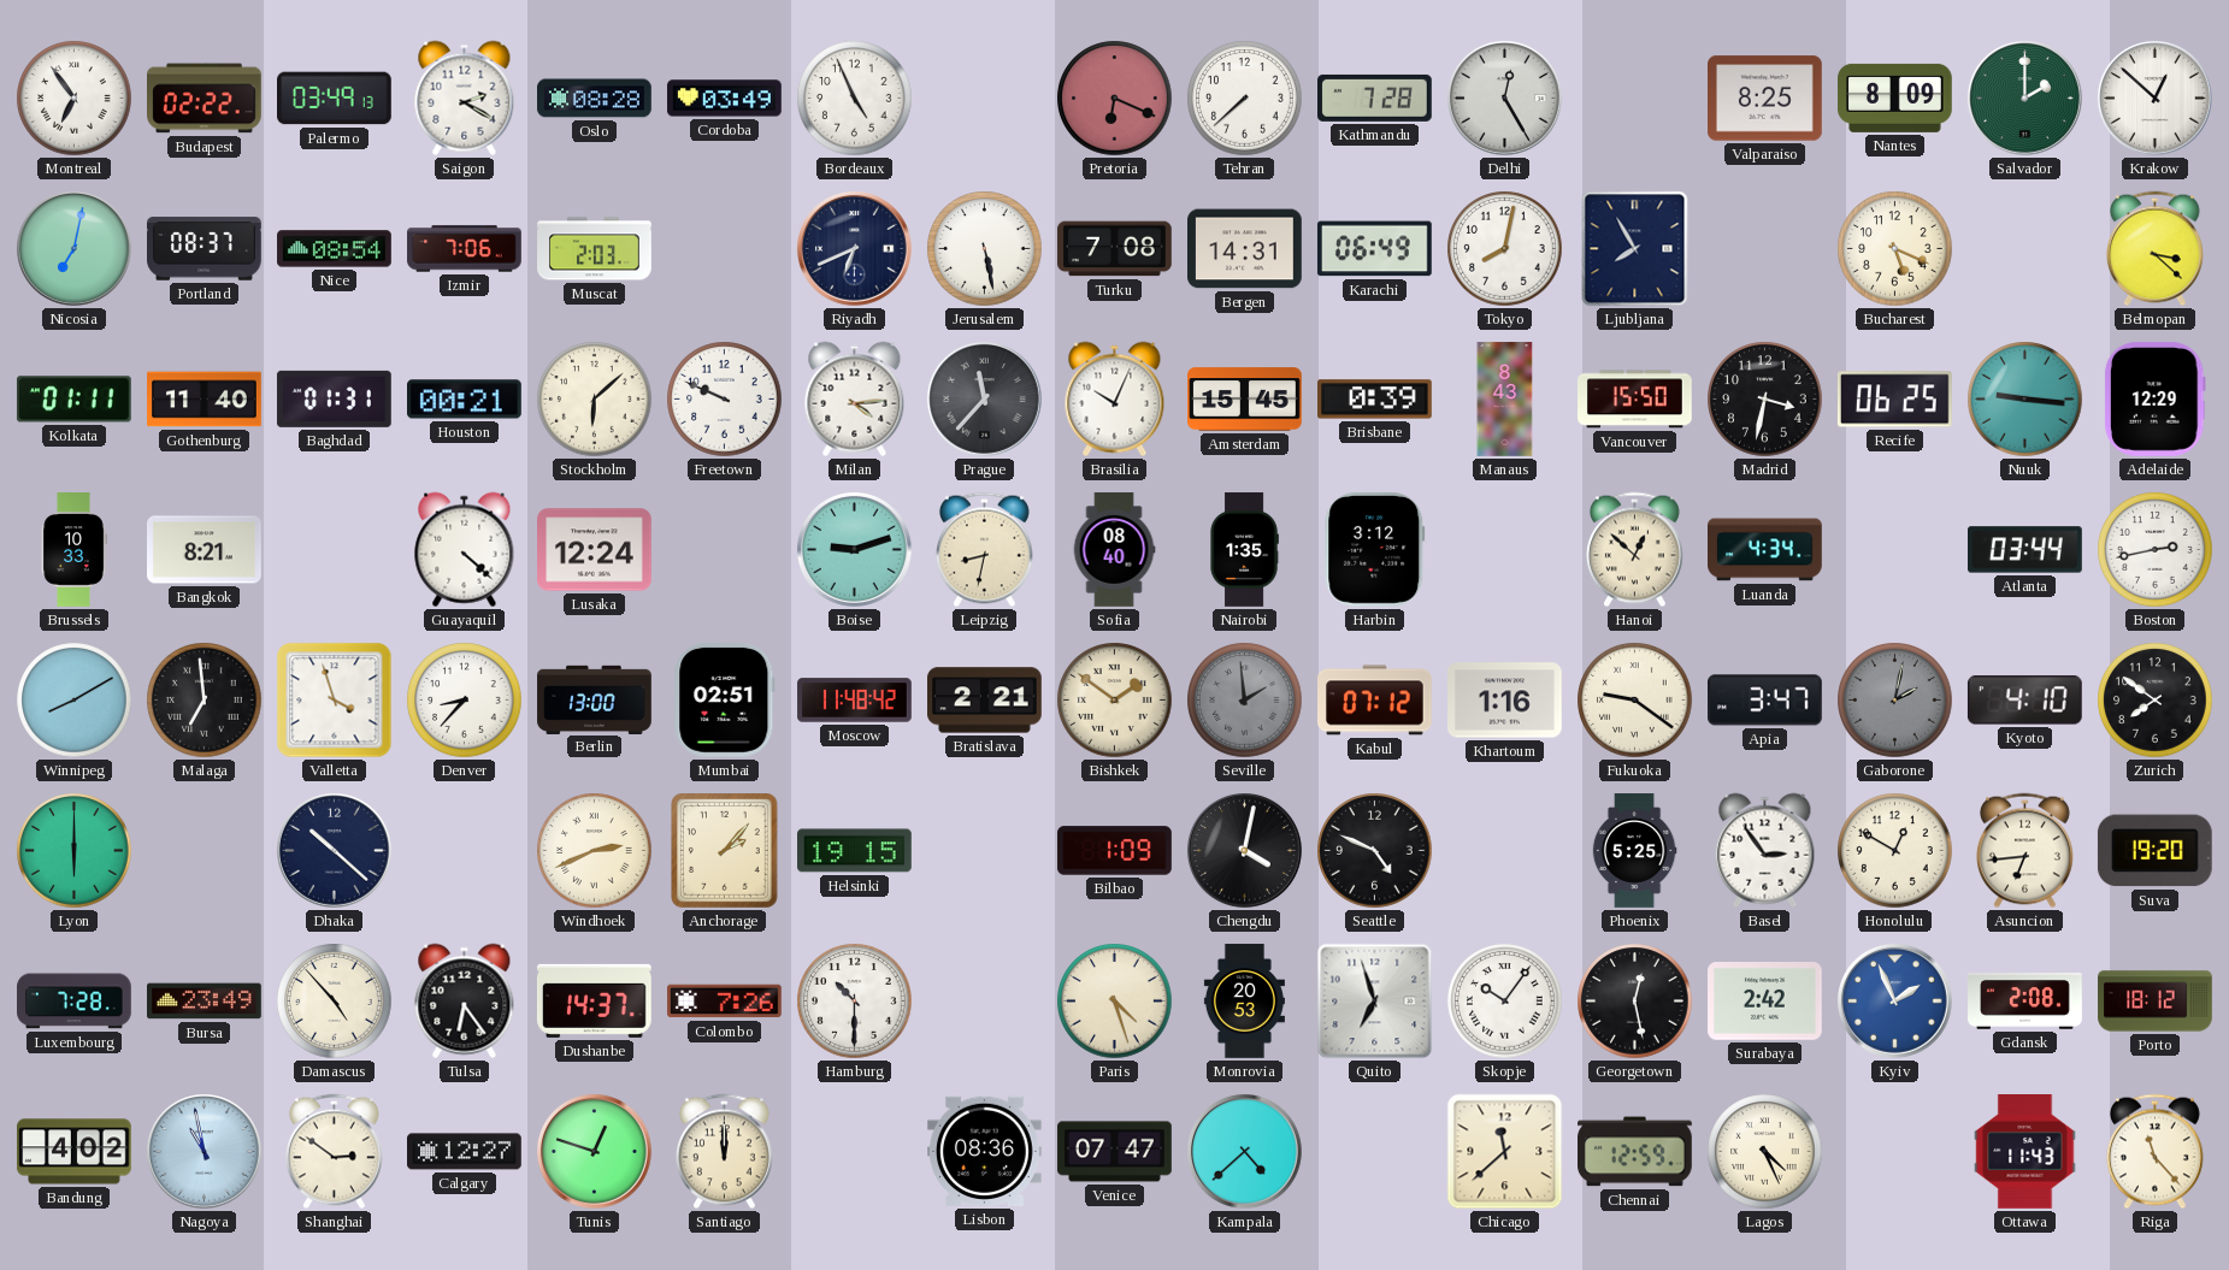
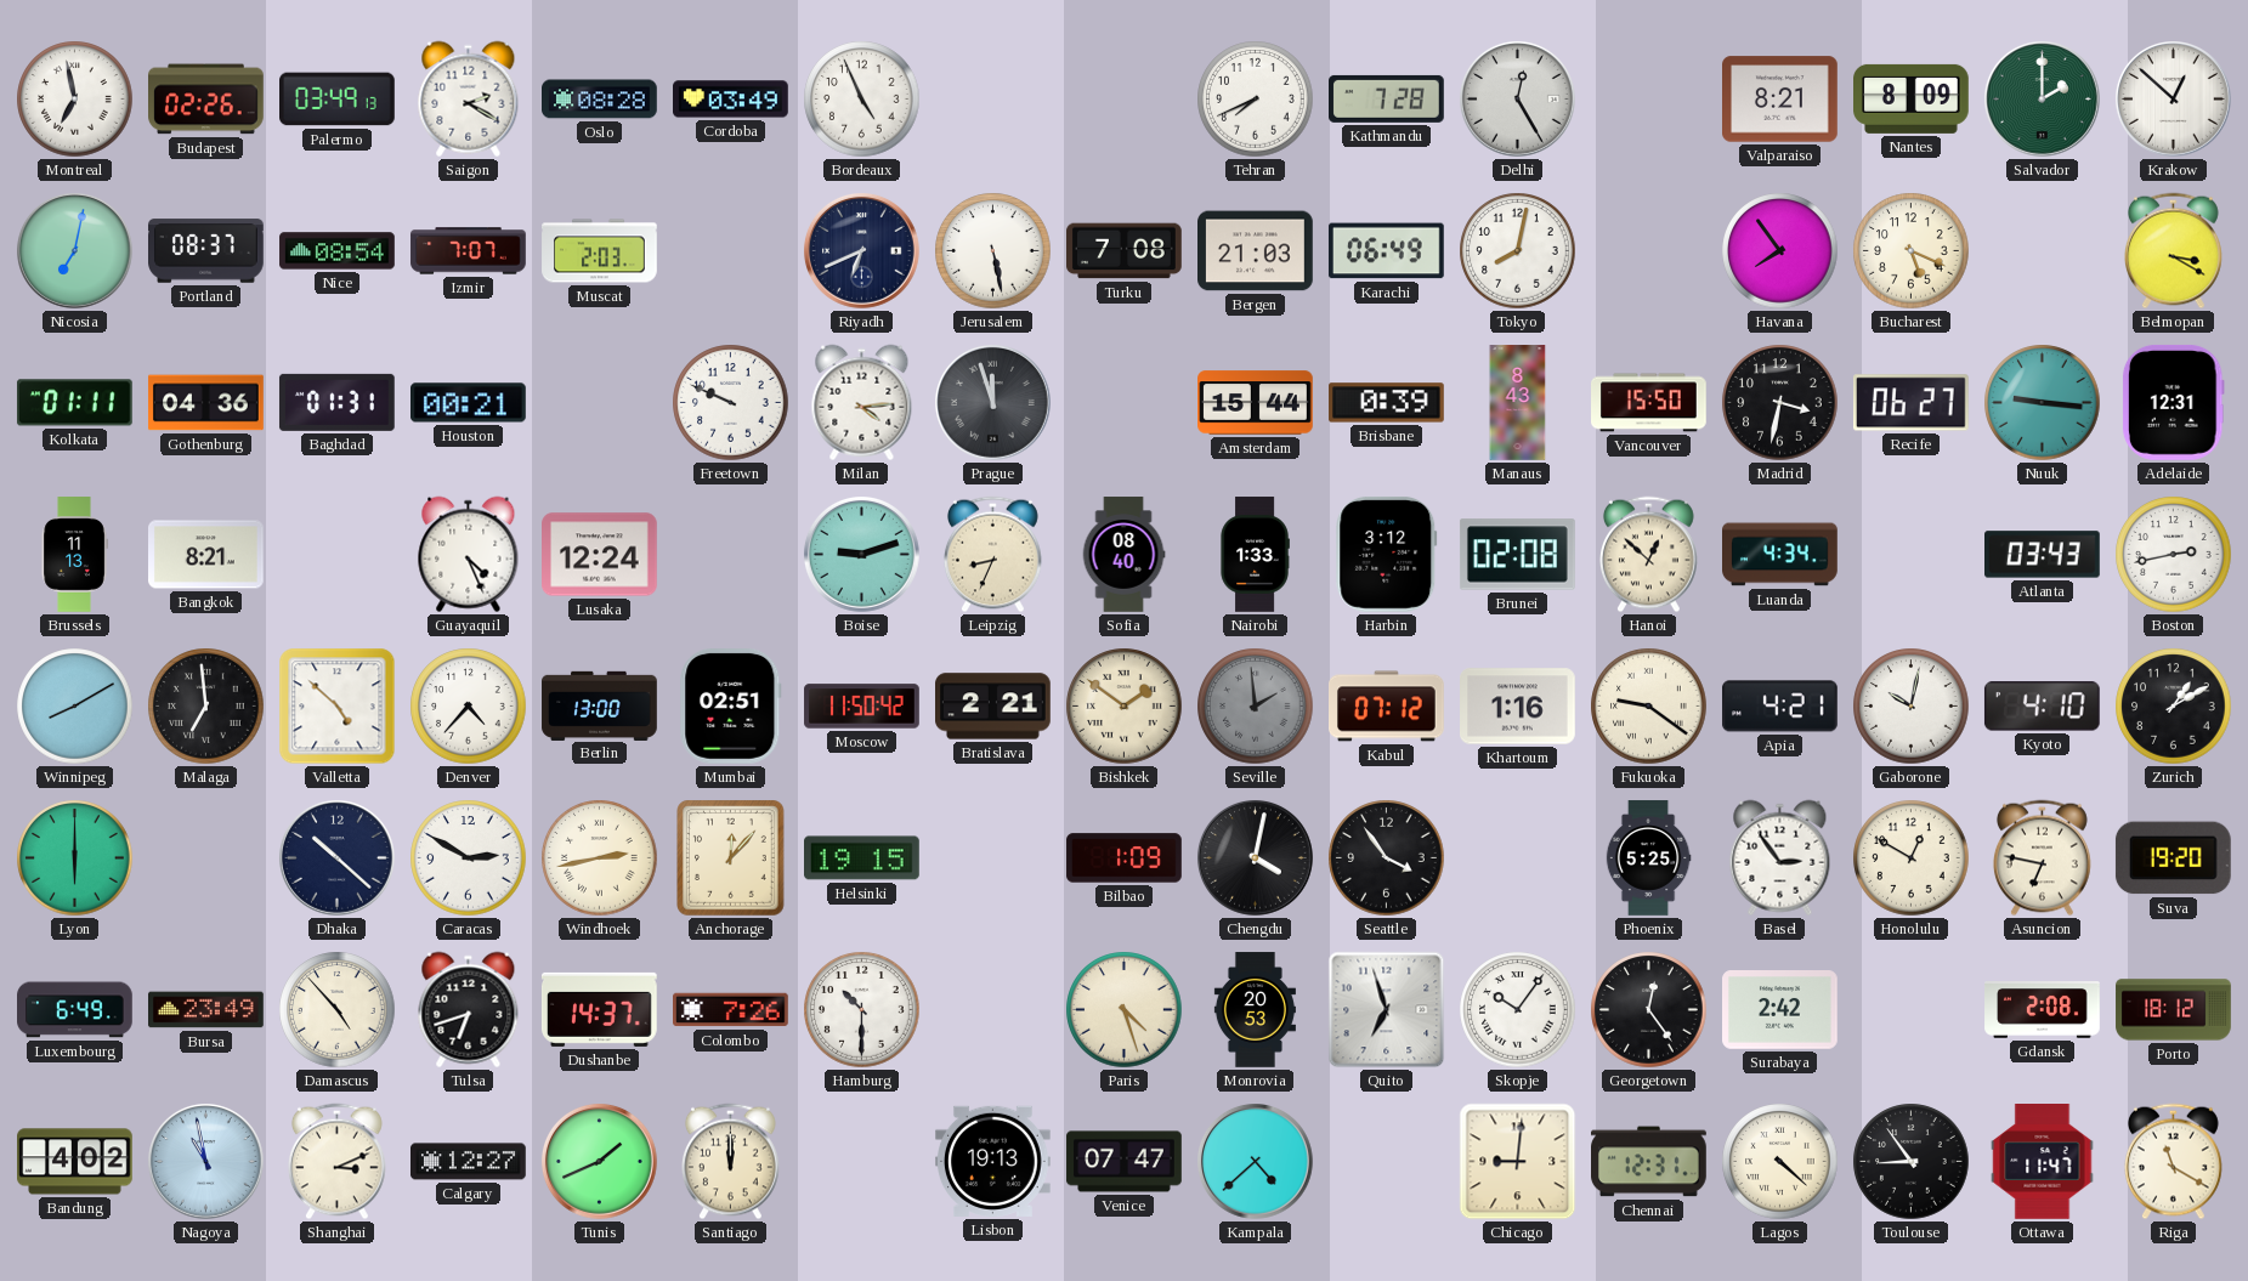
Montreal: 6:54 -> 6:58
Budapest: 02:22 -> 02:26
Pretoria: 6:19 -> none
Tehran: 7:38 -> 7:41
Valparaiso: 8:25 -> 8:21
Izmir: 7:06 -> 7:07
Bergen: 14:31 -> 21:03
Ljubljana: 7:55 -> none
Havana: none -> 7:54
Belmopan: 3:22 -> 3:20
Gothenburg: 11:40 -> 04:36
Stockholm: 6:08 -> none
Prague: 11:37 -> 11:57
Brasilia: 10:04 -> none
Amsterdam: 15:45 -> 15:44
Recife: 06:25 -> 06:27
Adelaide: 12:29 -> 12:31
Brussels: 10:33 -> 11:13
Guayaquil: 4:22 -> 4:26
Leipzig: 8:32 -> 8:34
Nairobi: 1:35 -> 1:33
Brunei: none -> 02:08
Atlanta: 03:44 -> 03:43
Valletta: 3:57 -> 4:52
Denver: 8:37 -> 4:37
Moscow: 11:48 -> 11:50
Apia: 3:47 -> 4:21
Gaborone: 2:02 -> 10:02
Gaborone dial: grey -> white
Zurich: 7:51 -> 1:10
Caracas: none -> 2:50
Windhoek: 2:41 -> 2:43
Anchorage: 2:07 -> 12:07
Seattle: 4:49 -> 3:54
Asuncion: 6:44 -> 6:47
Luxembourg: 7:28 -> 6:49
Tulsa: 6:24 -> 6:42
Georgetown: 12:28 -> 12:24
Kyiv: 1:56 -> none
Shanghai: 2:51 -> 3:11
Tunis: 12:48 -> 1:41
Lisbon: 08:36 -> 19:13
Chicago: 11:38 -> 9:01
Chennai: 12:59 -> 12:31
Lagos: 4:26 -> 4:22
Toulouse: none -> 8:54
Ottawa: 11:43 -> 11:47
Riga: 11:23 -> 11:20
